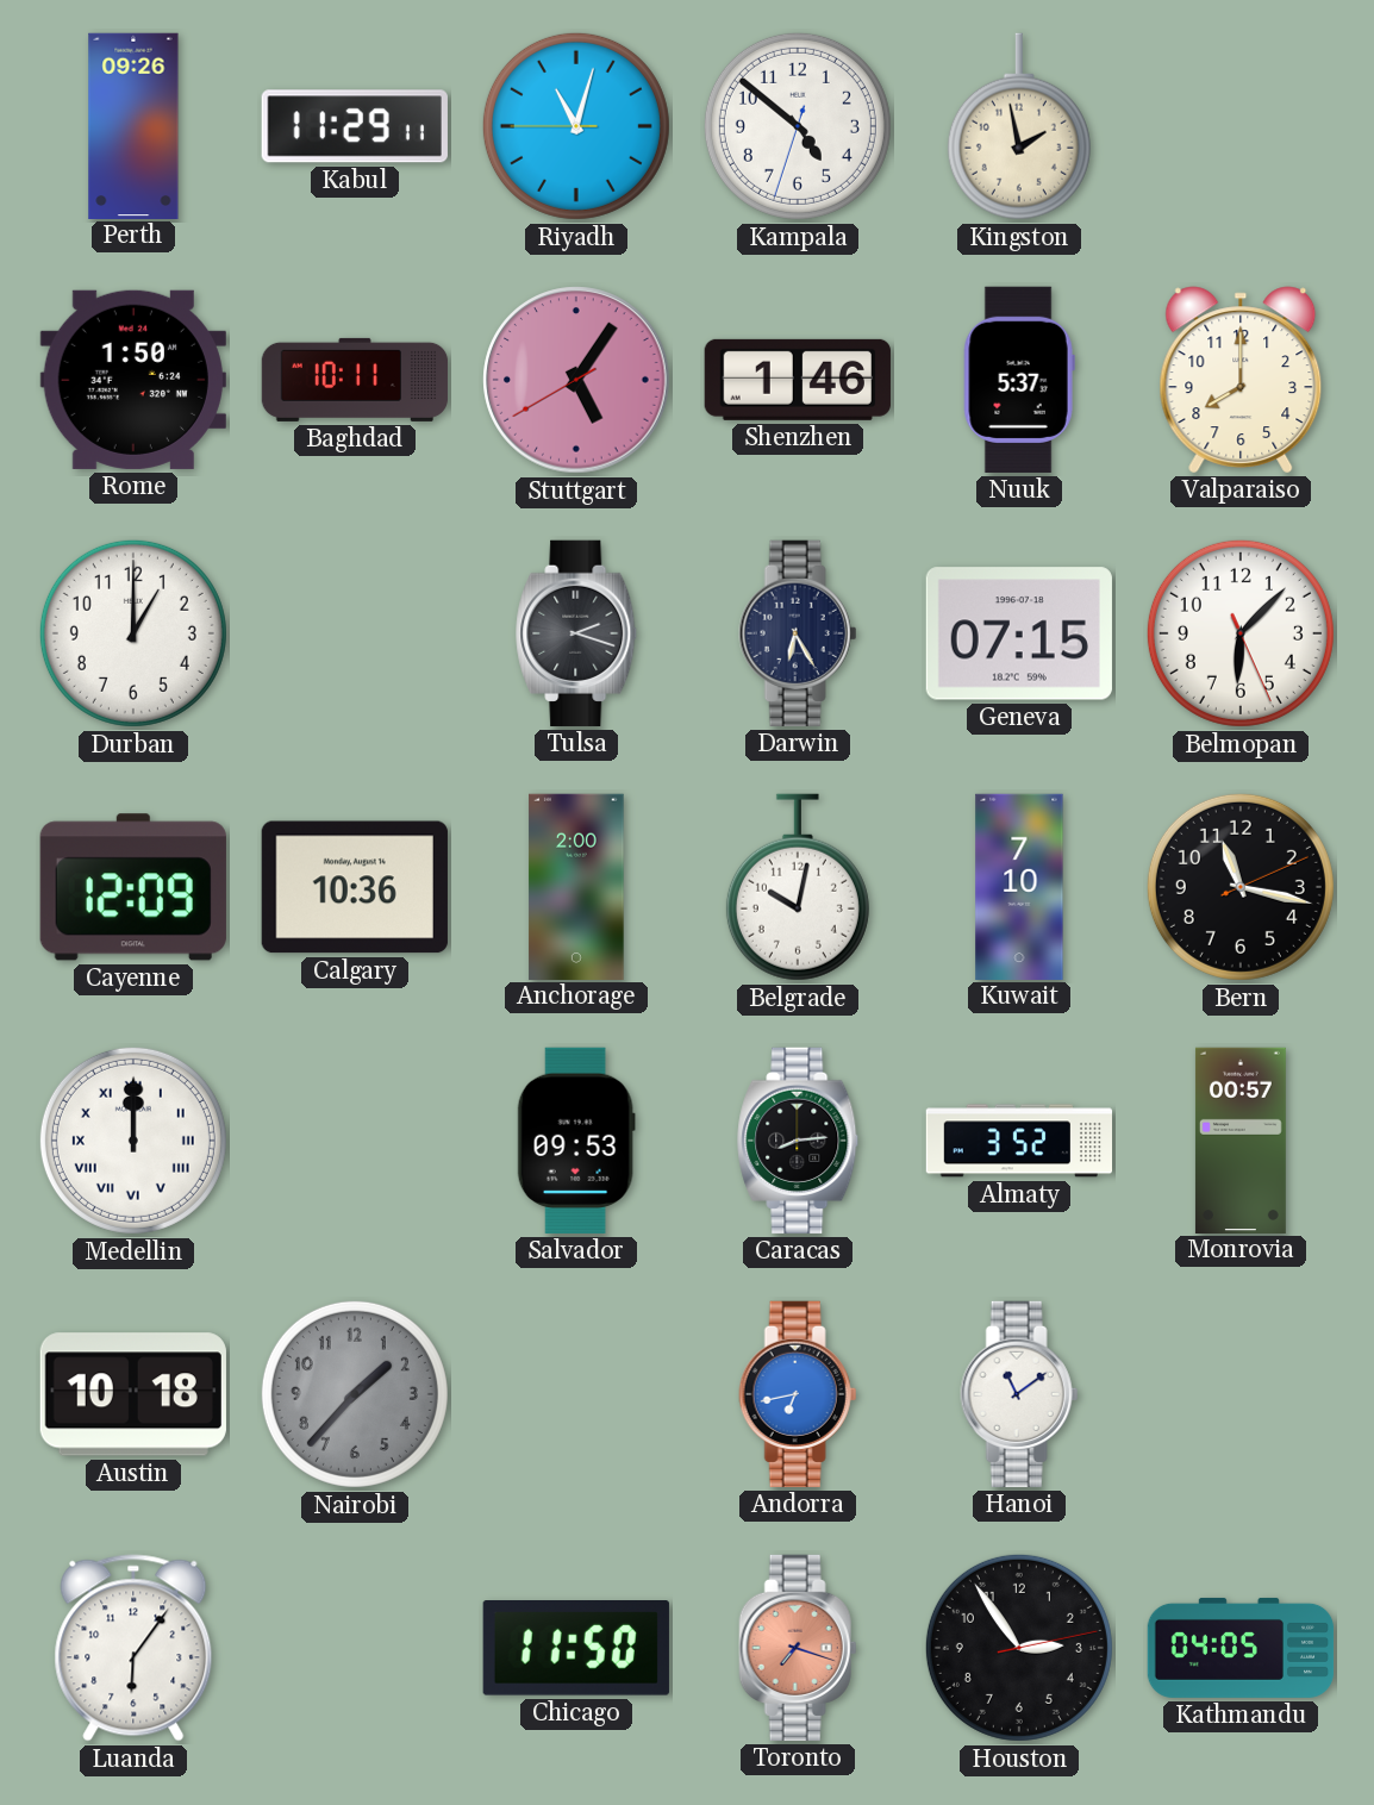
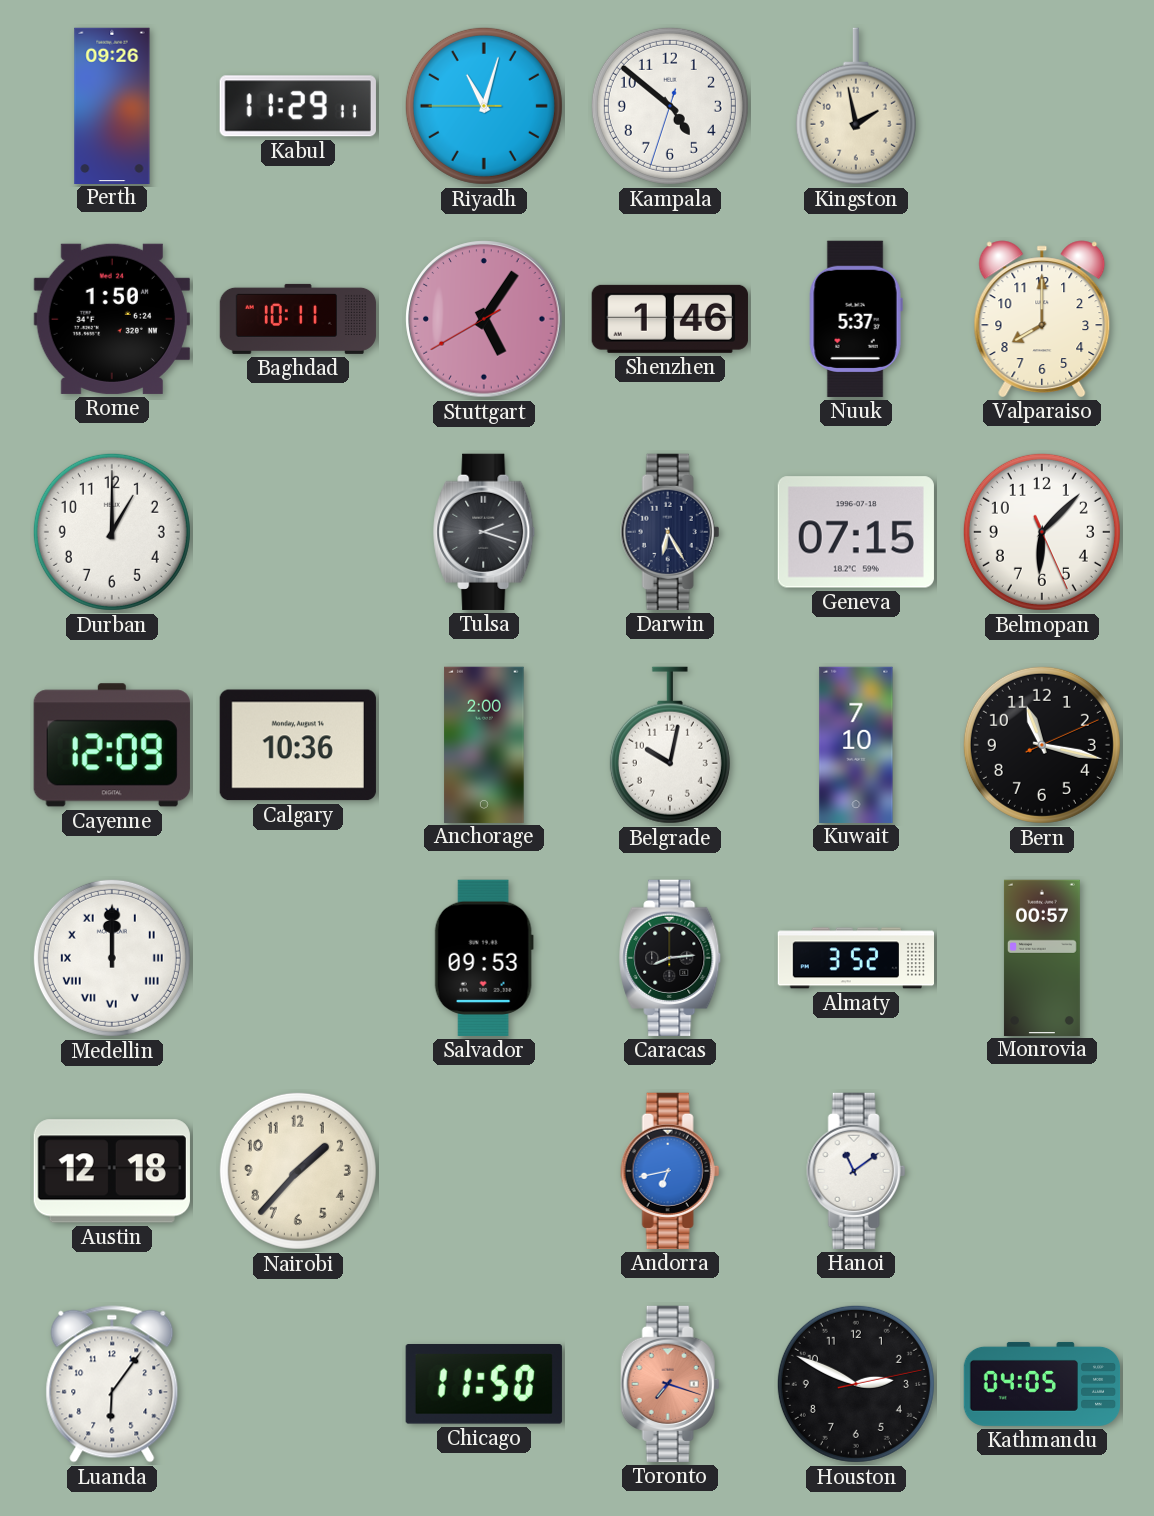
Austin: 10:18 -> 12:18
Nairobi dial: grey -> cream
Houston: 2:54 -> 2:49
